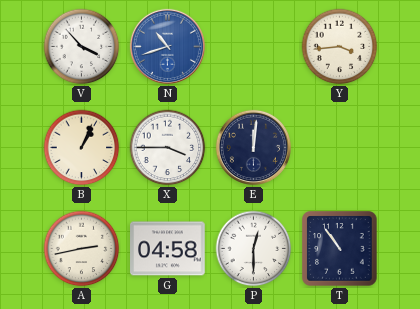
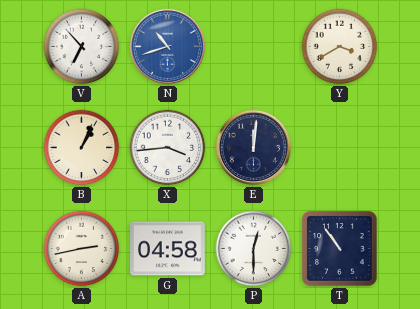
V: 3:53 -> 6:53
Y: 3:44 -> 3:40
X: 3:45 -> 3:44
